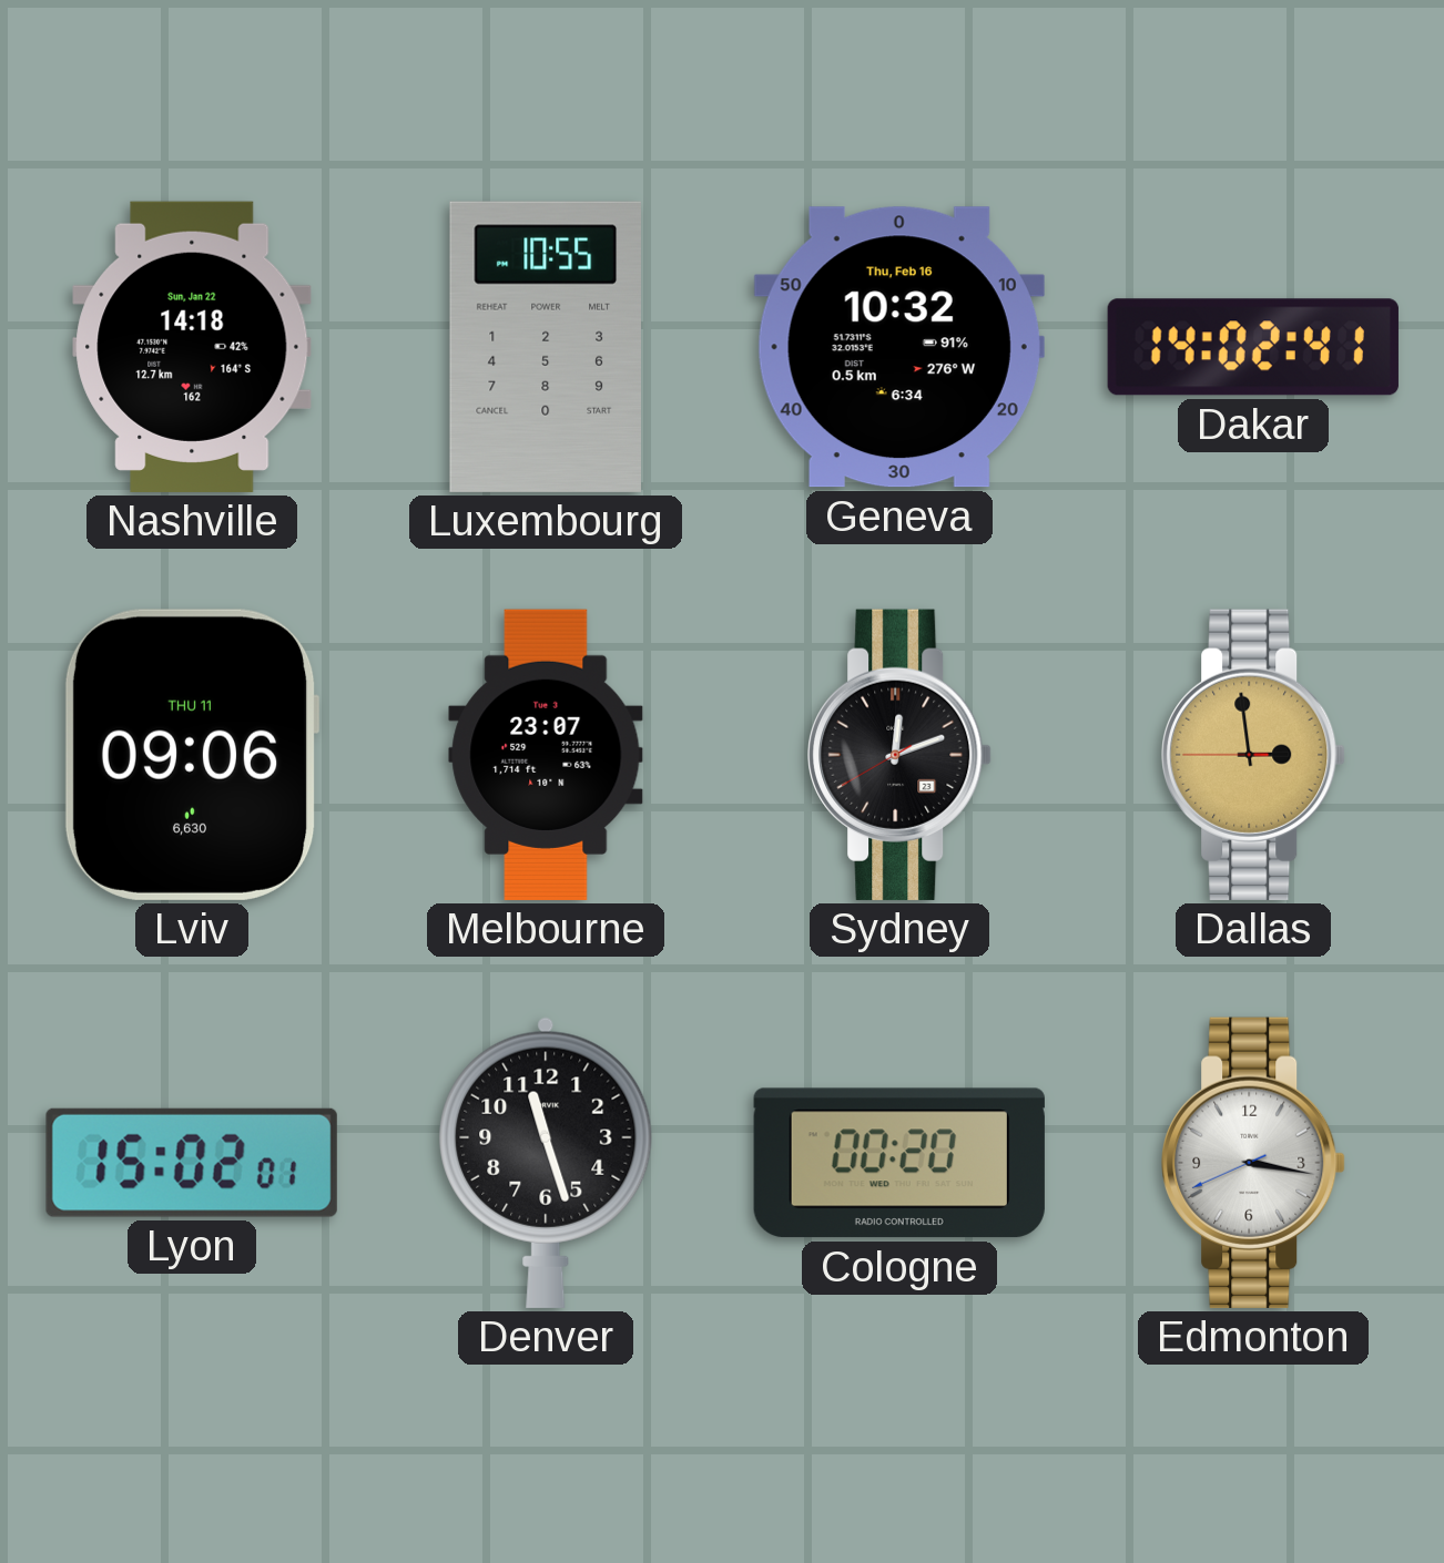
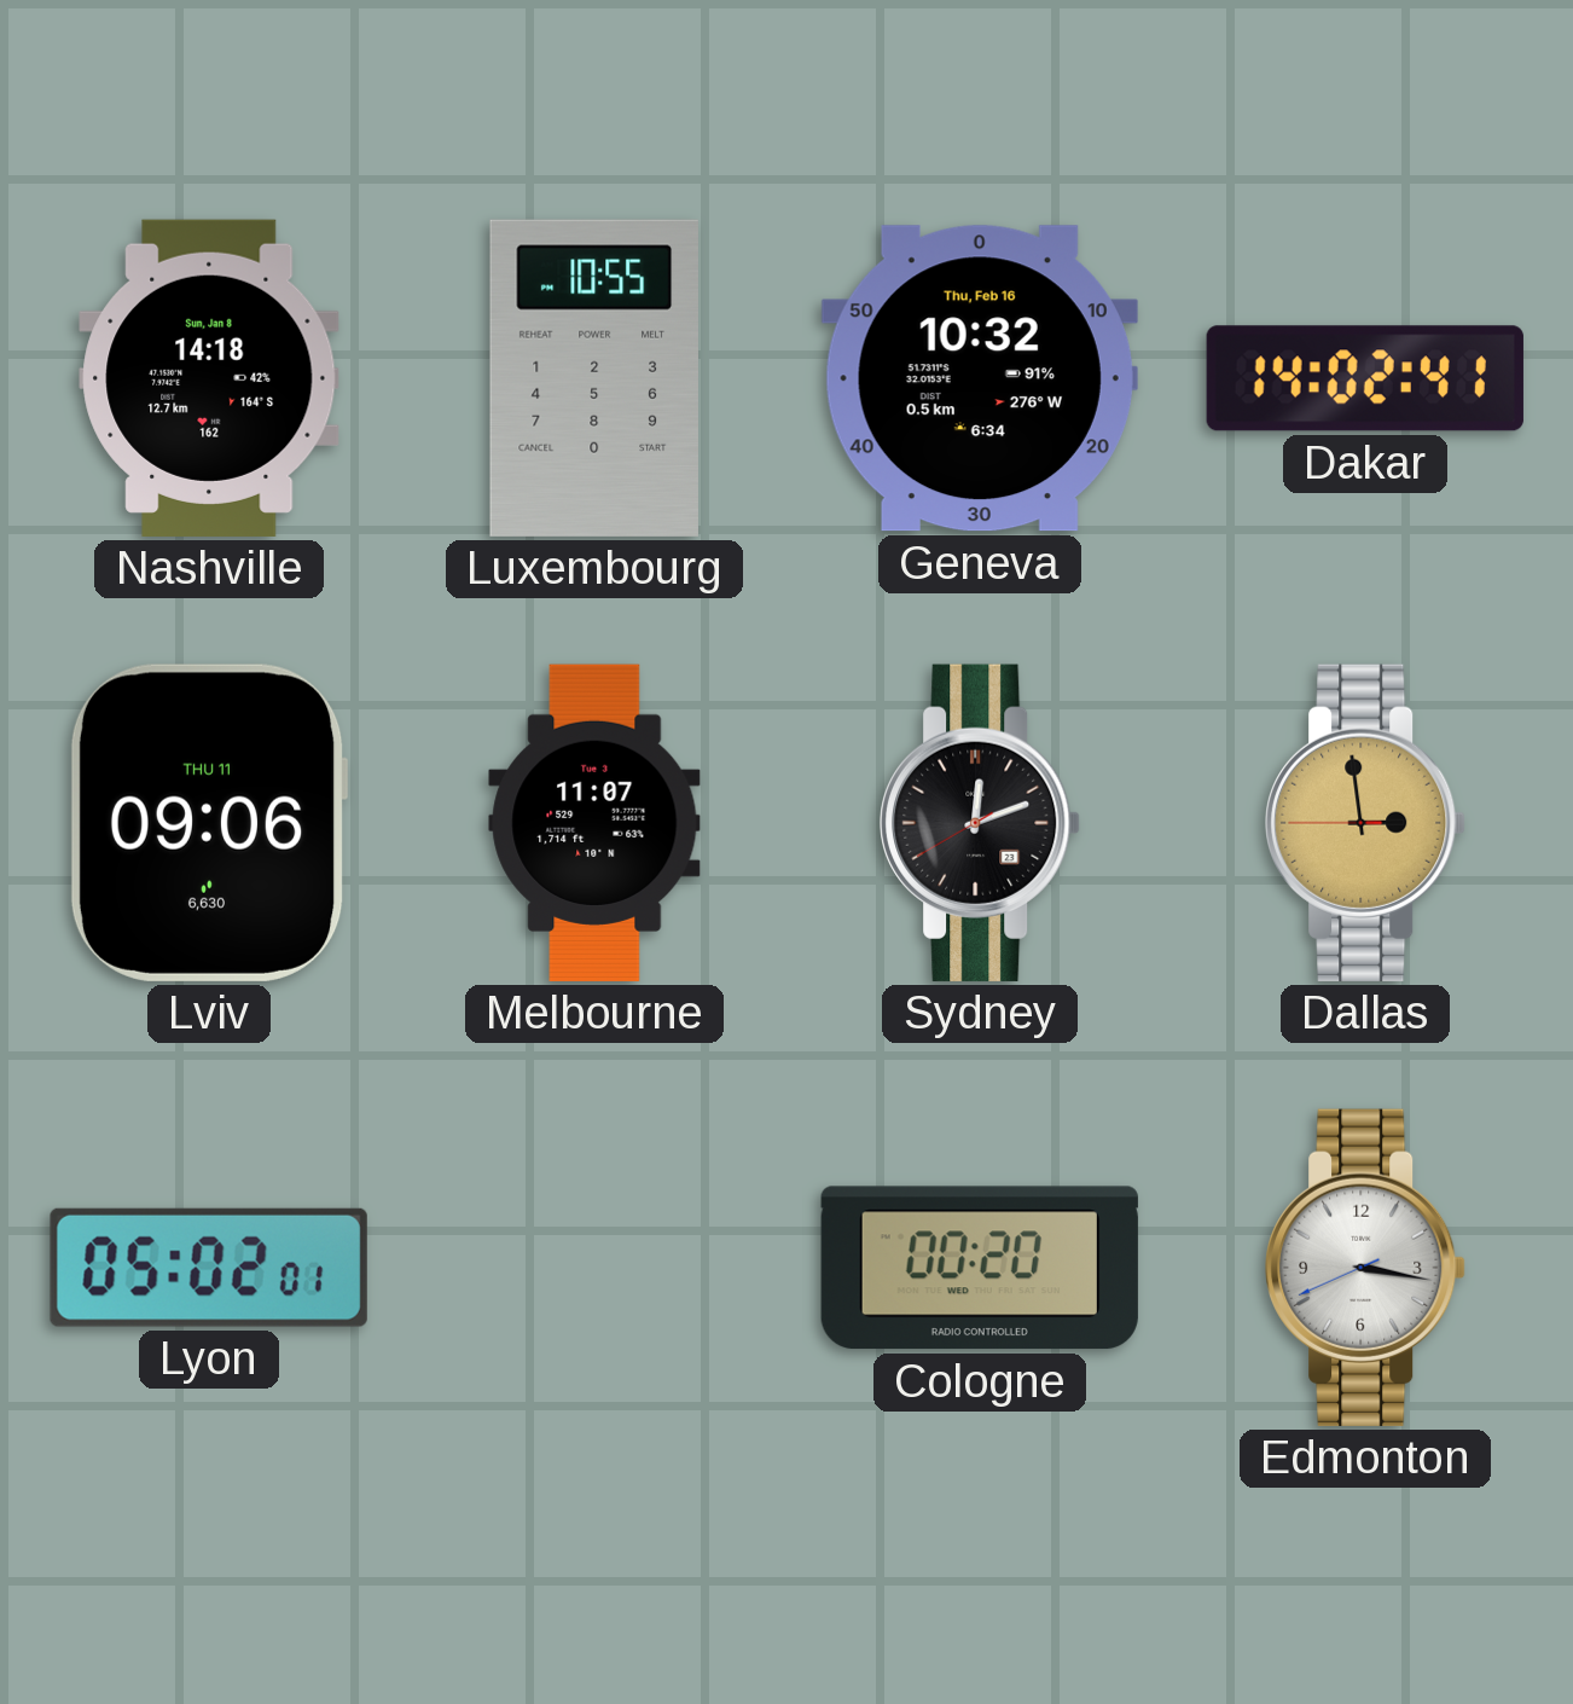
Nashville date: Sun, Jan 22 -> Sun, Jan 8
Melbourne: 23:07 -> 11:07
Lyon: 15:02 -> 05:02
Denver: 11:27 -> none
